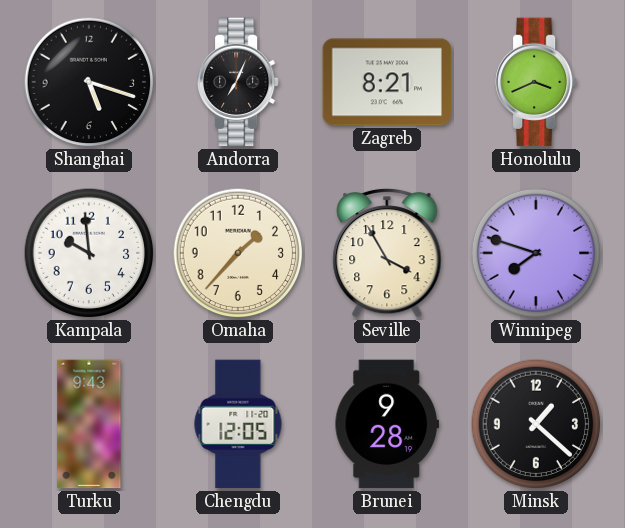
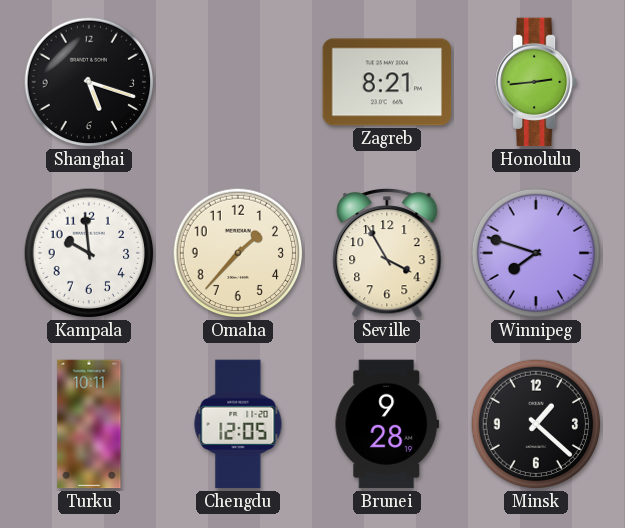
Andorra: 7:04 -> none
Honolulu: 3:41 -> 2:44
Turku: 9:43 -> 10:11
